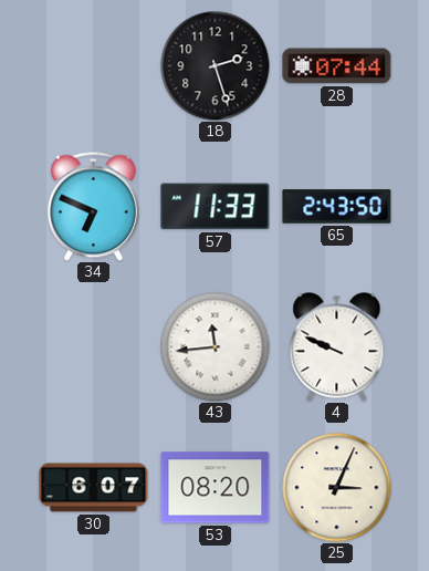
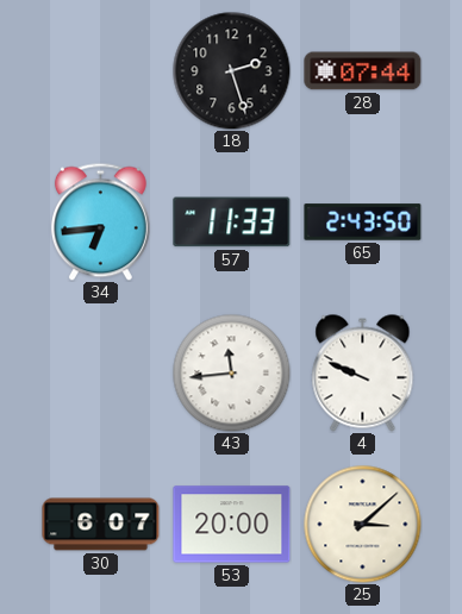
34: 6:49 -> 6:44
53: 08:20 -> 20:00
25: 3:04 -> 3:08
